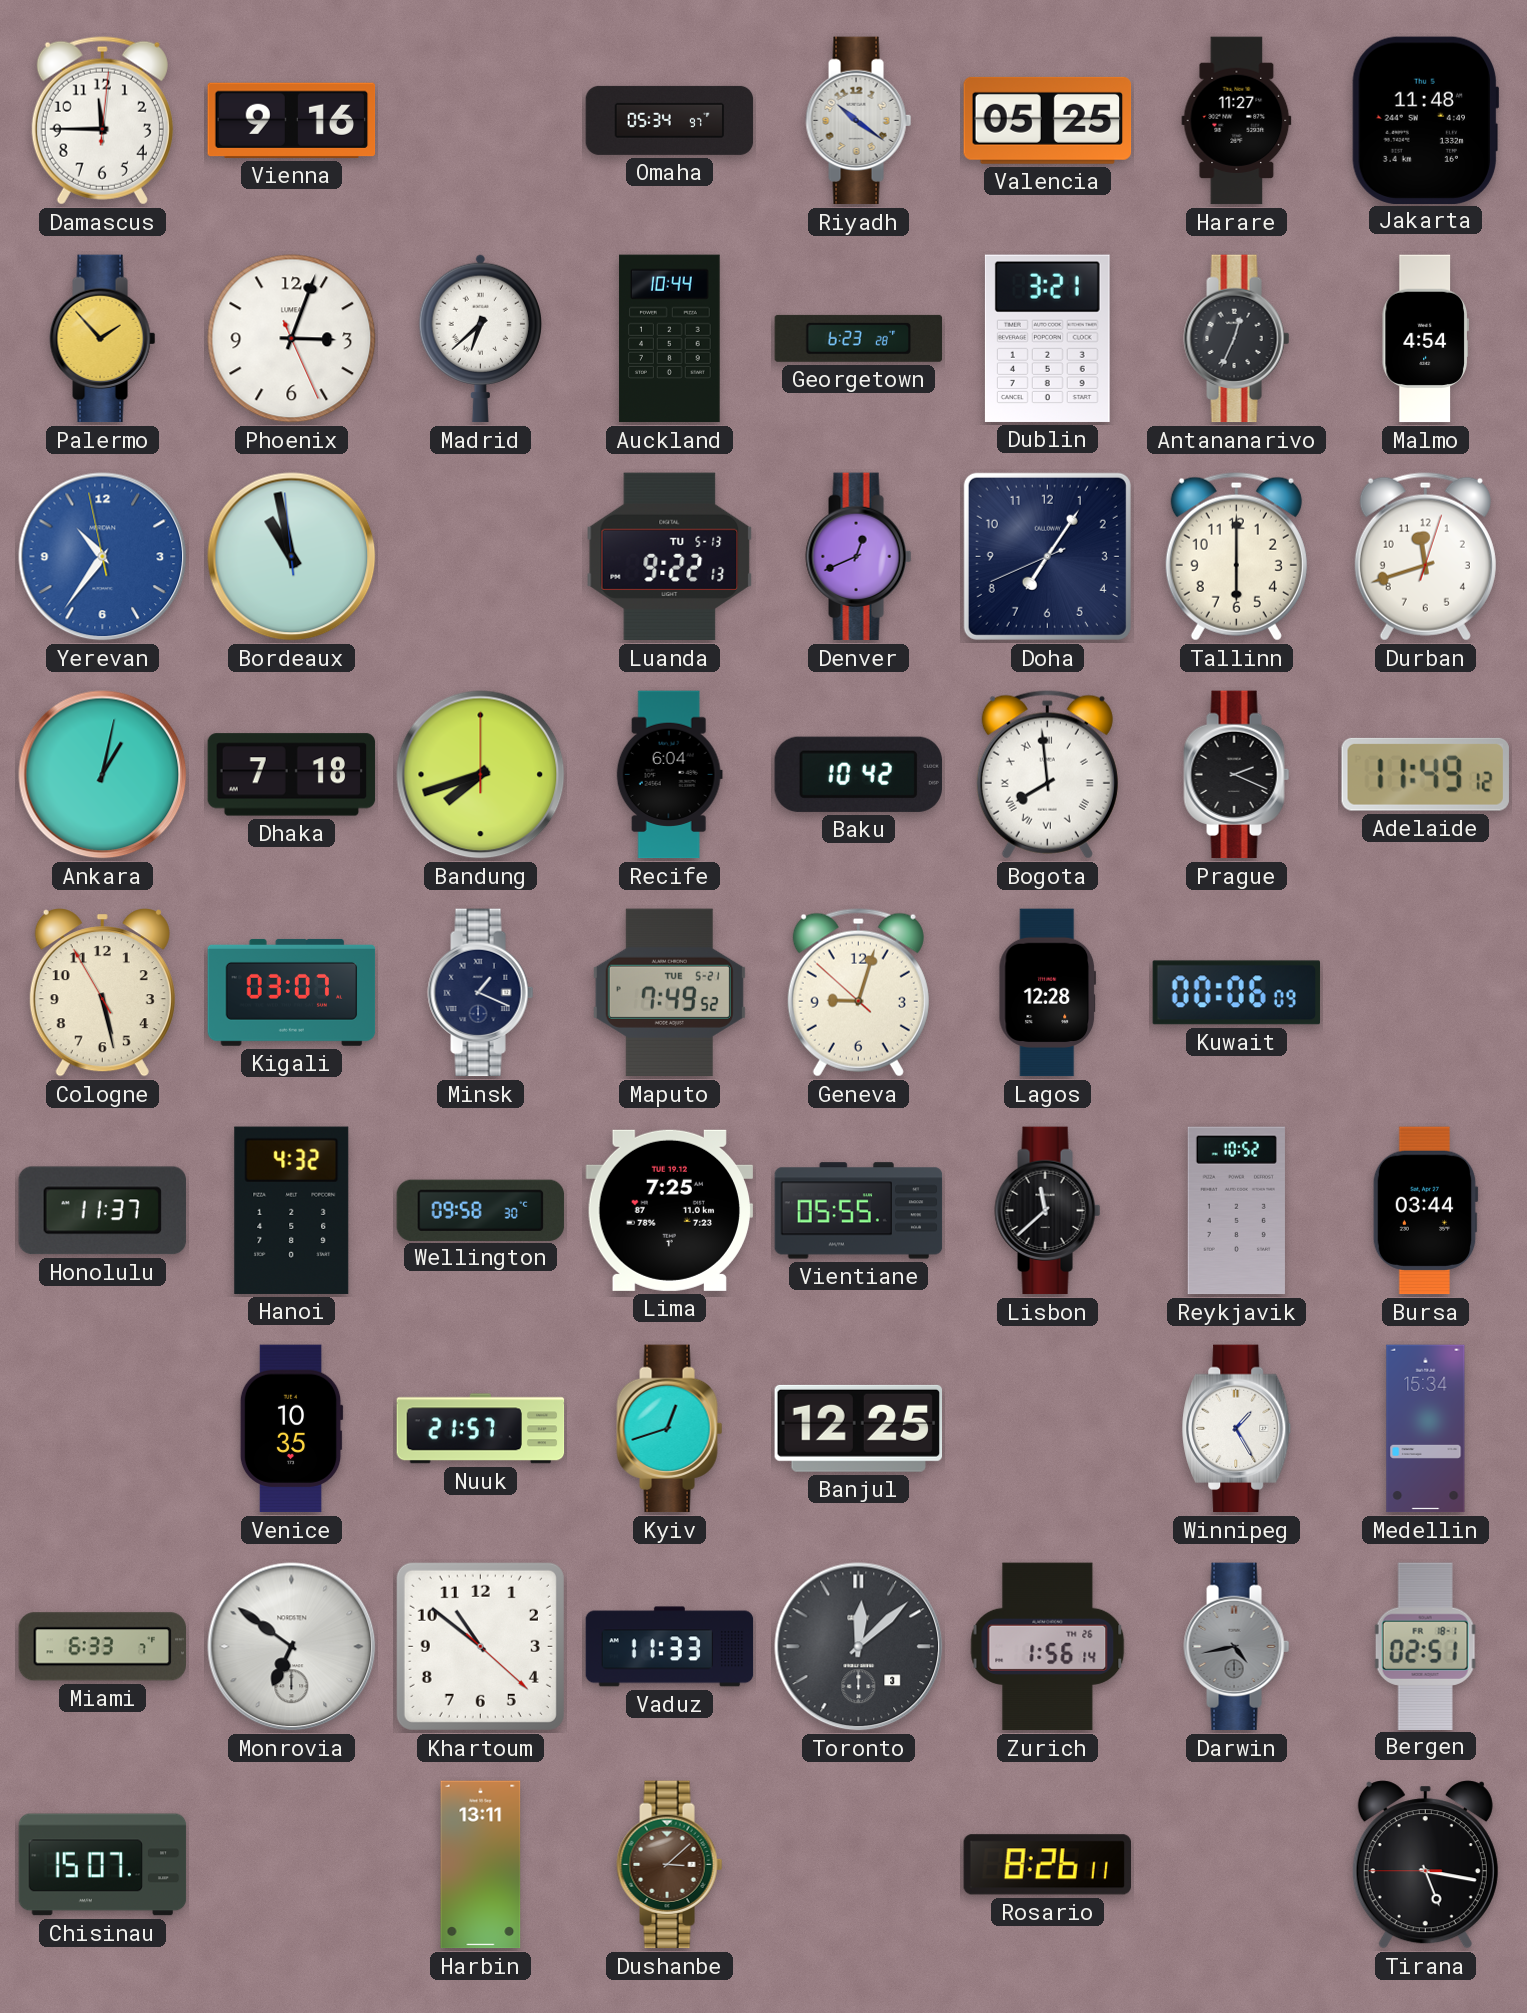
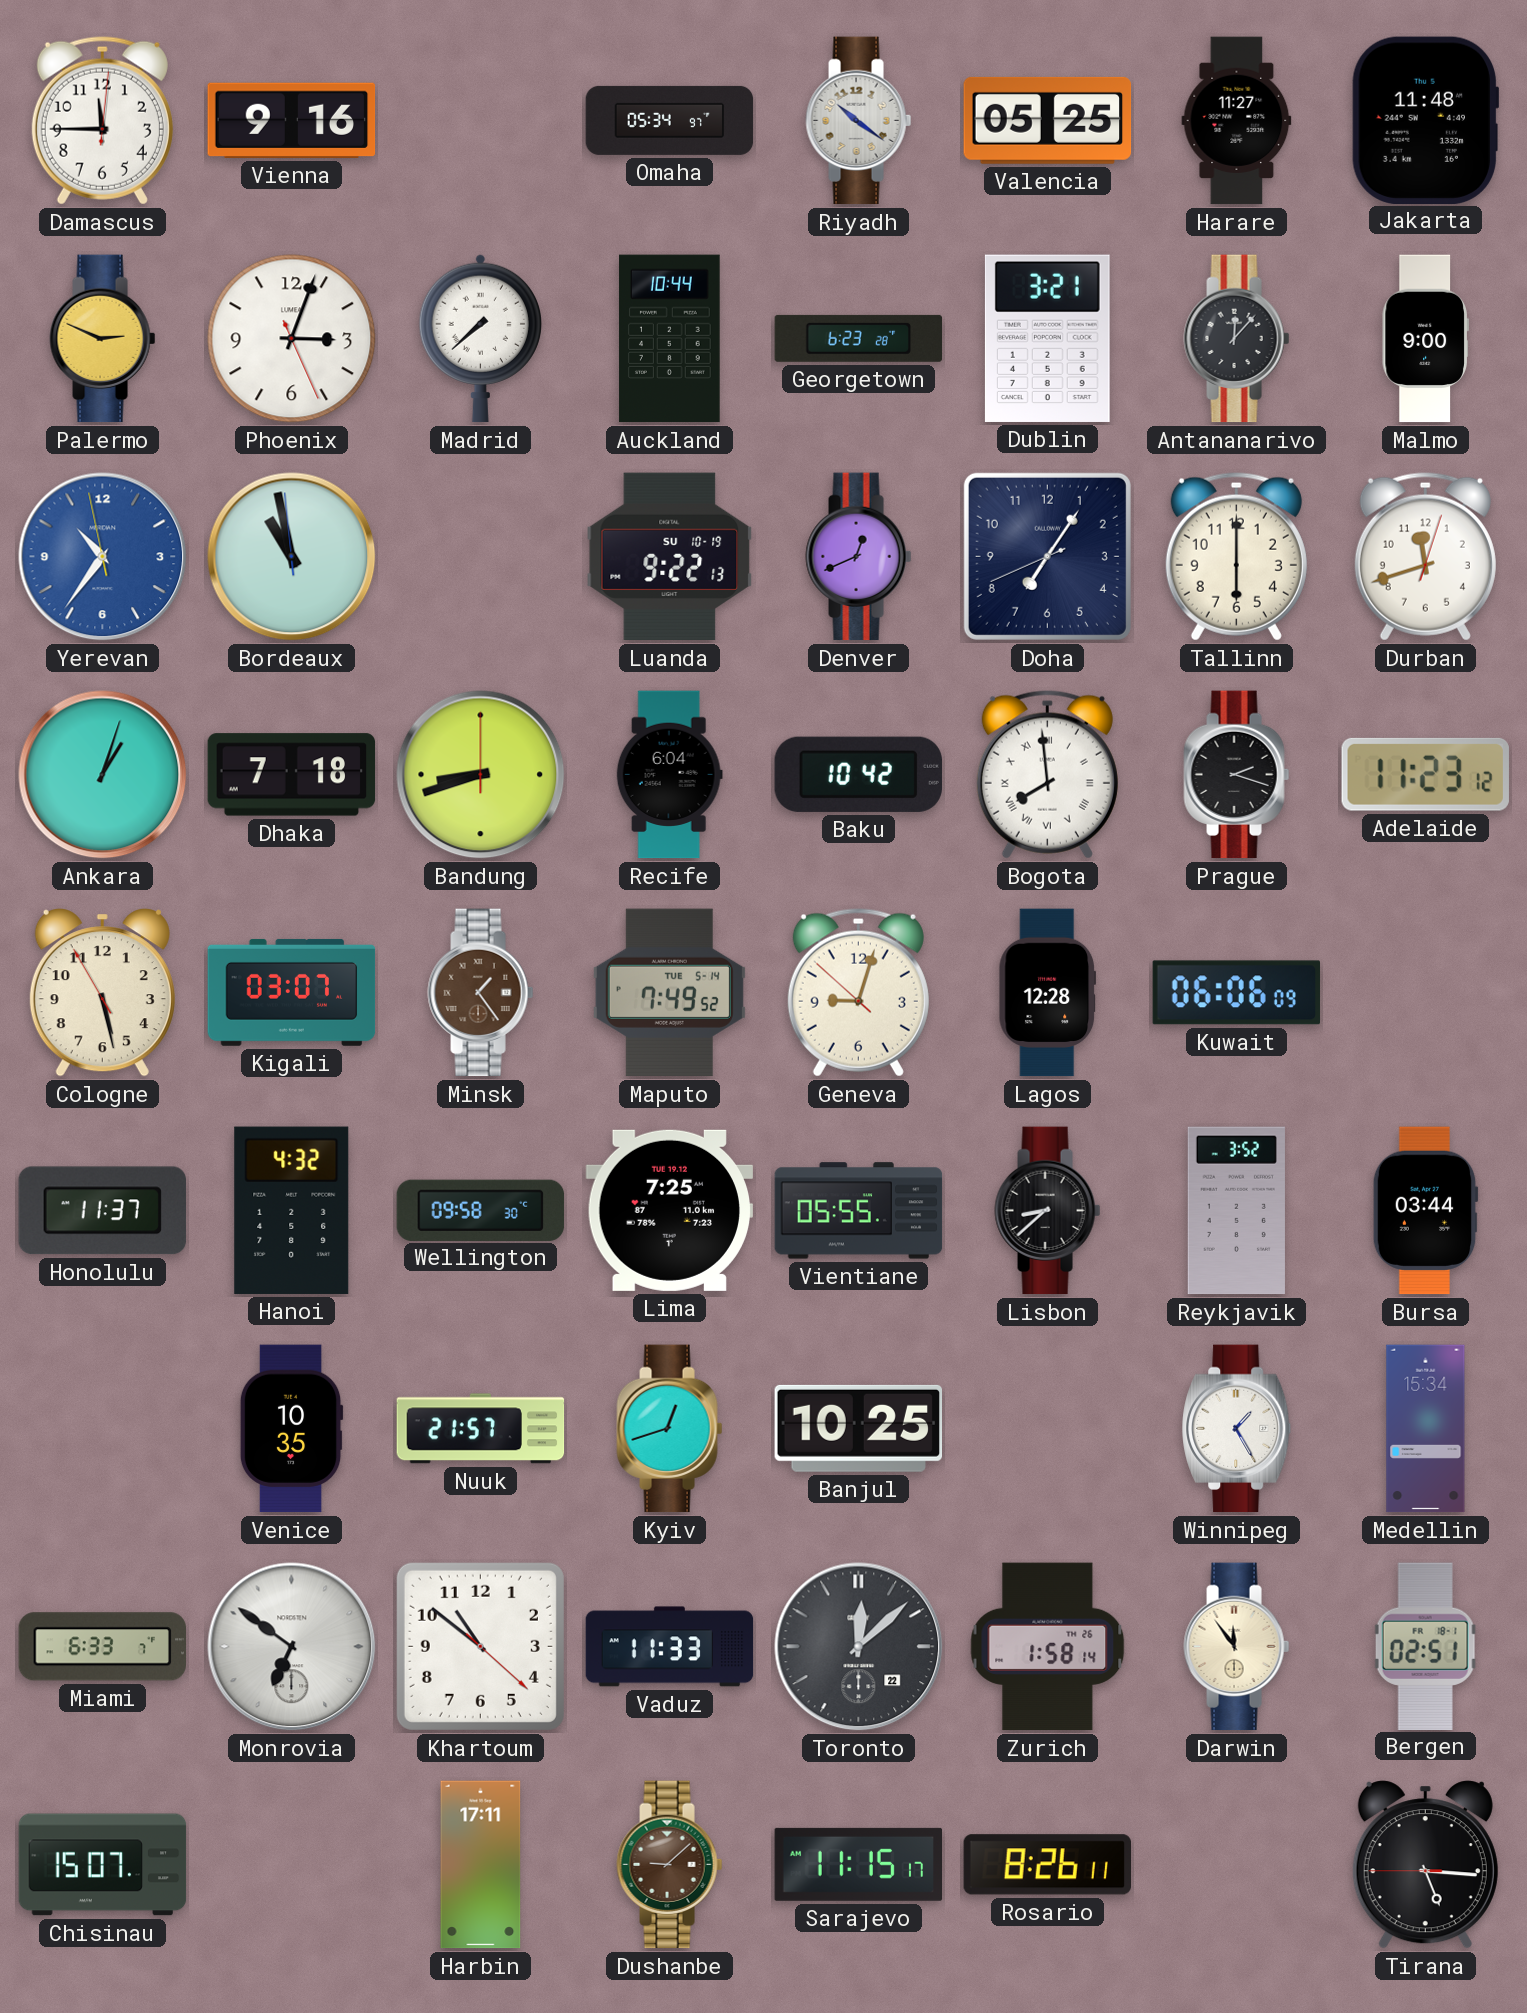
Palermo: 1:53 -> 2:49
Madrid: 6:38 -> 7:38
Antananarivo: 12:34 -> 12:07
Malmo: 4:54 -> 9:00
Luanda date: TU 5-13 -> SU 10-19
Ankara: 1:02 -> 1:03
Bandung: 7:42 -> 8:42
Prague: 2:19 -> 2:18
Adelaide: 11:49 -> 11:23
Minsk: 1:19 -> 1:24
Minsk dial: navy -> brown
Maputo date: TUE 5-21 -> TUE 5-14
Kuwait: 00:06 -> 06:06
Lisbon: 11:38 -> 8:38
Reykjavik: 10:52 -> 3:52
Banjul: 12:25 -> 10:25
Toronto date: 3 -> 22
Zurich: 1:56 -> 1:58
Darwin: 4:43 -> 11:54
Darwin dial: grey -> cream
Harbin: 13:11 -> 17:11
Dushanbe: 3:08 -> 9:08
Sarajevo: none -> 11:15
Tirana: 5:16 -> 5:15
